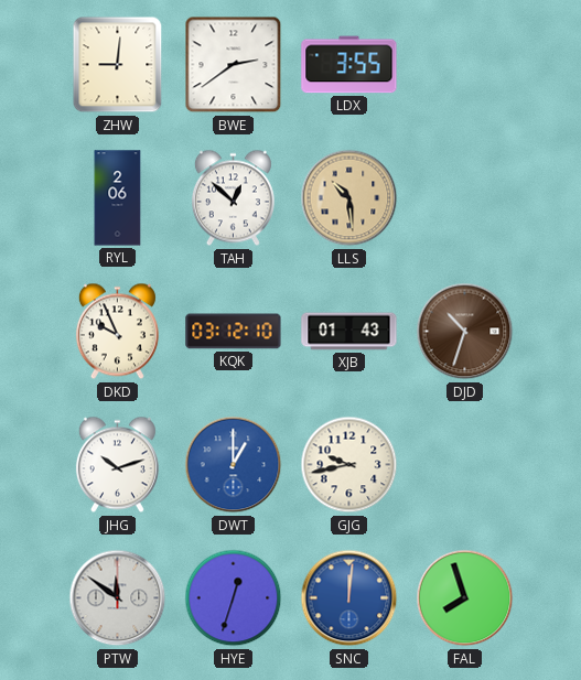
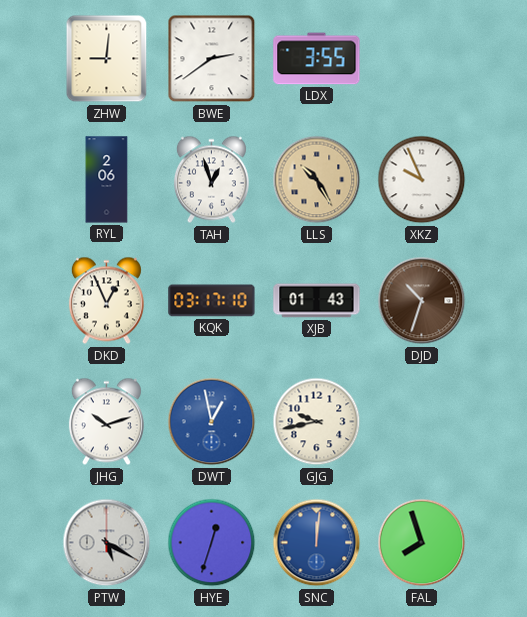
TAH: 12:52 -> 12:57
LLS: 10:29 -> 10:25
XKZ: none -> 9:56
DKD: 9:56 -> 12:56
KQK: 03:12 -> 03:17
DWT: 1:00 -> 12:58
PTW: 11:51 -> 5:20
